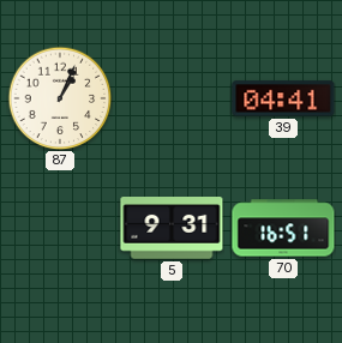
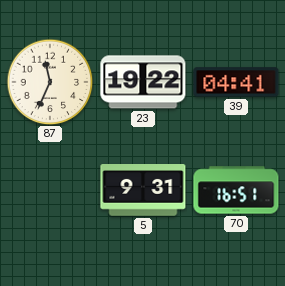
87: 1:04 -> 11:34
23: none -> 19:22
